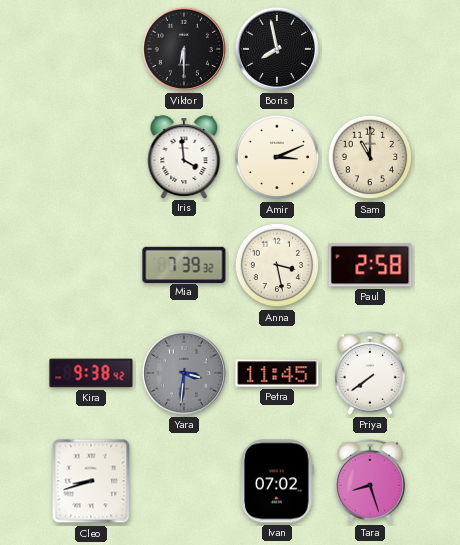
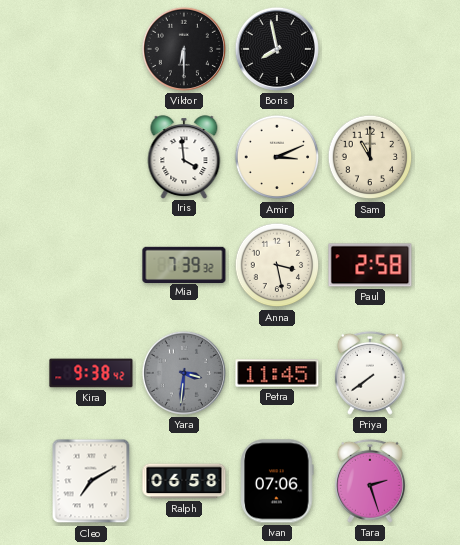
Cleo: 8:42 -> 7:10
Ralph: none -> 06:58
Ivan: 07:02 -> 07:06
Tara: 8:27 -> 2:27
